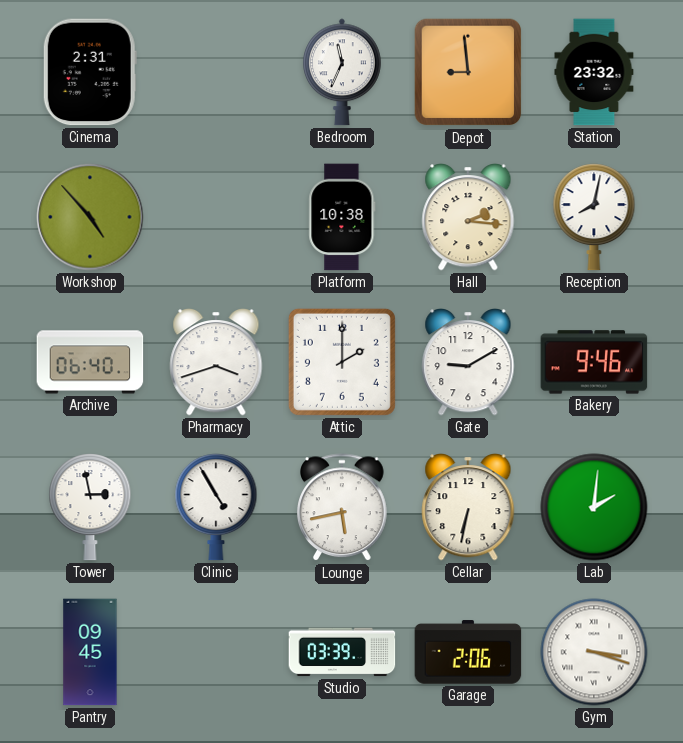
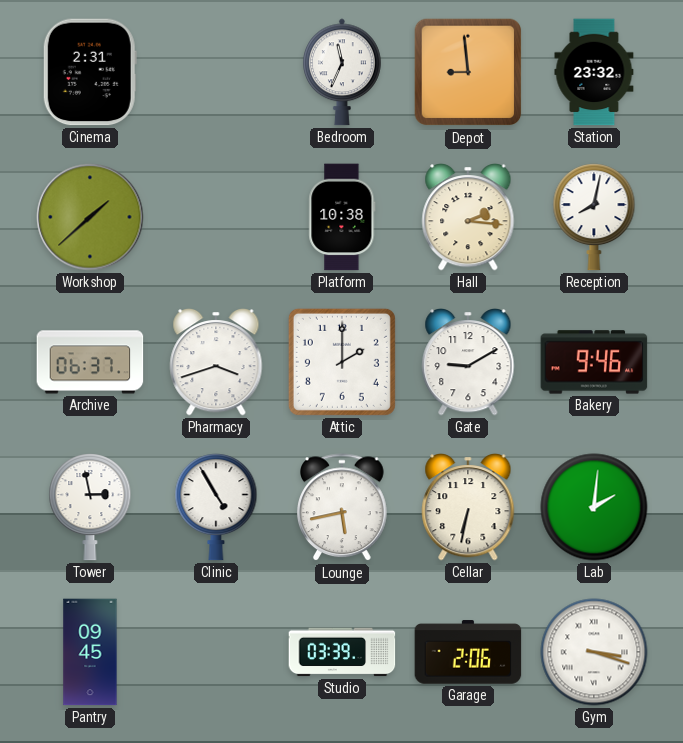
Workshop: 4:53 -> 1:38
Archive: 06:40 -> 06:37
